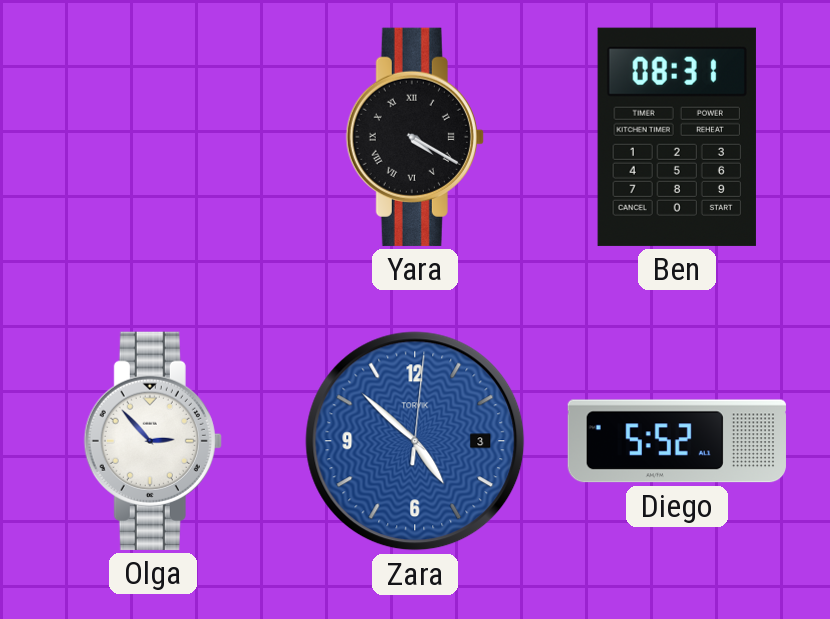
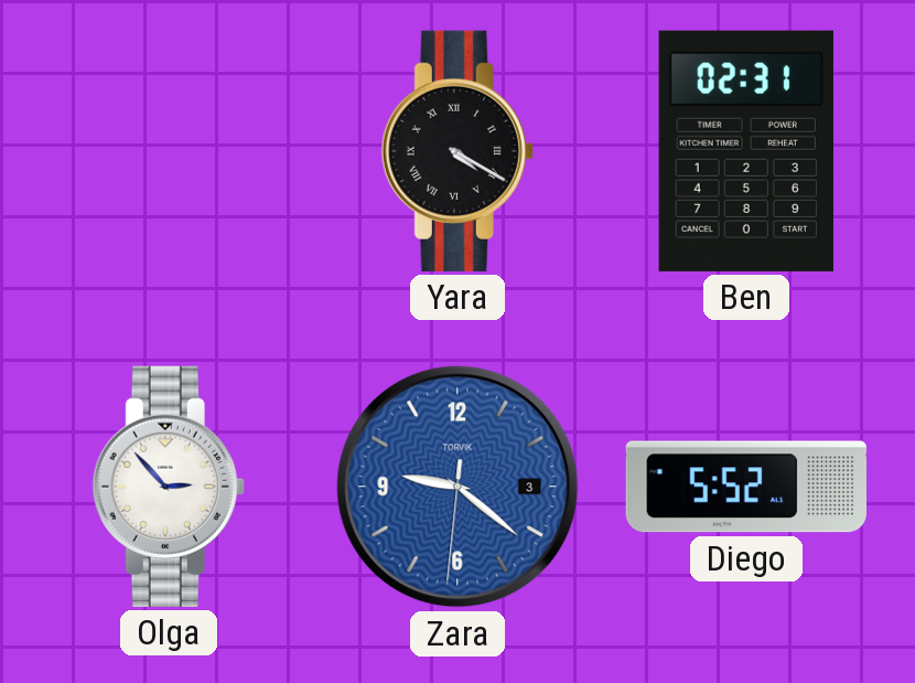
Ben: 08:31 -> 02:31
Zara: 4:52 -> 9:21
